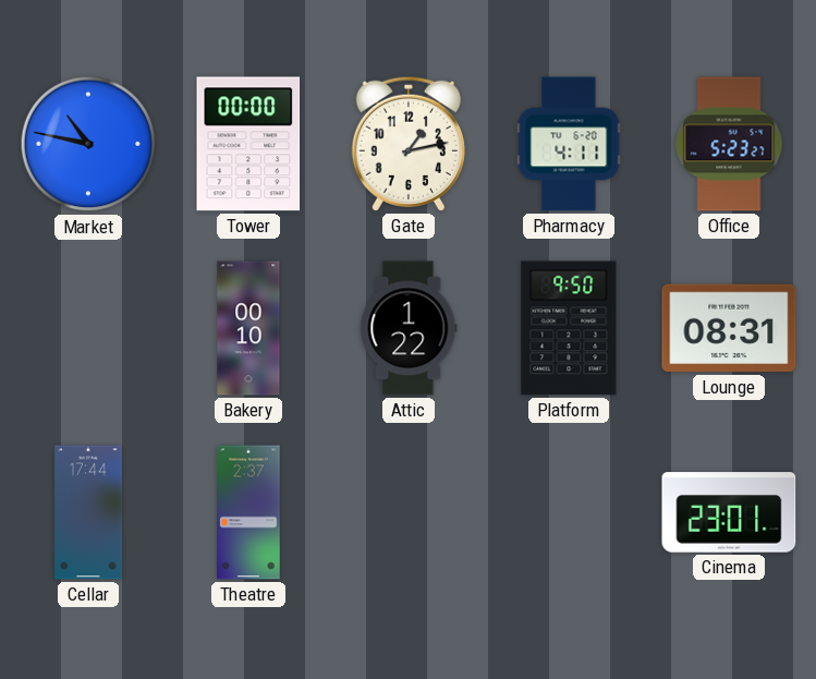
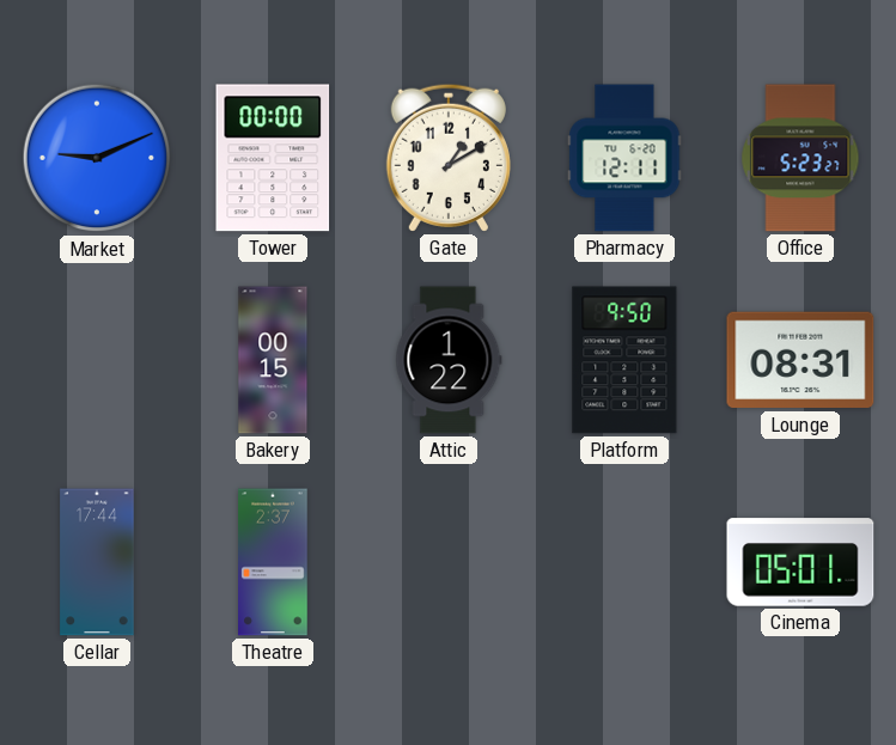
Market: 10:47 -> 9:11
Gate: 1:13 -> 1:10
Pharmacy: 4:11 -> 12:11
Bakery: 00:10 -> 00:15
Cinema: 23:01 -> 05:01
